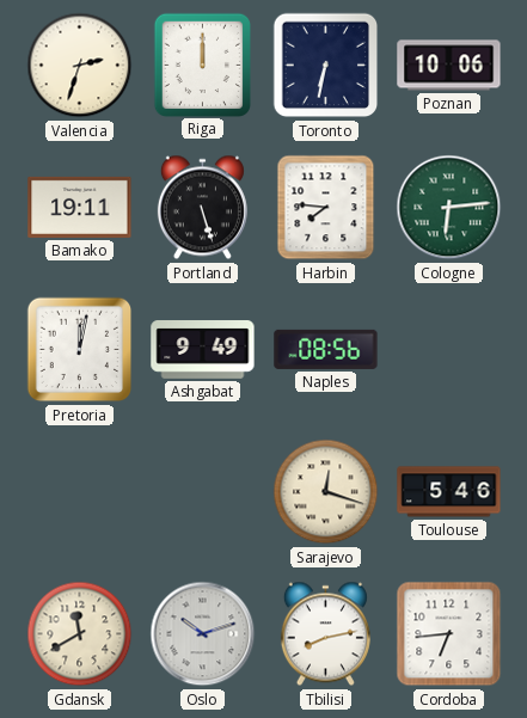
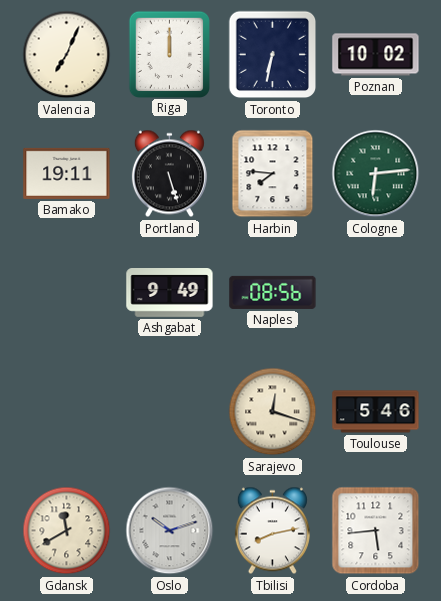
Valencia: 2:33 -> 7:04
Poznan: 10:06 -> 10:02
Pretoria: 12:02 -> none
Cordoba: 6:44 -> 5:44
